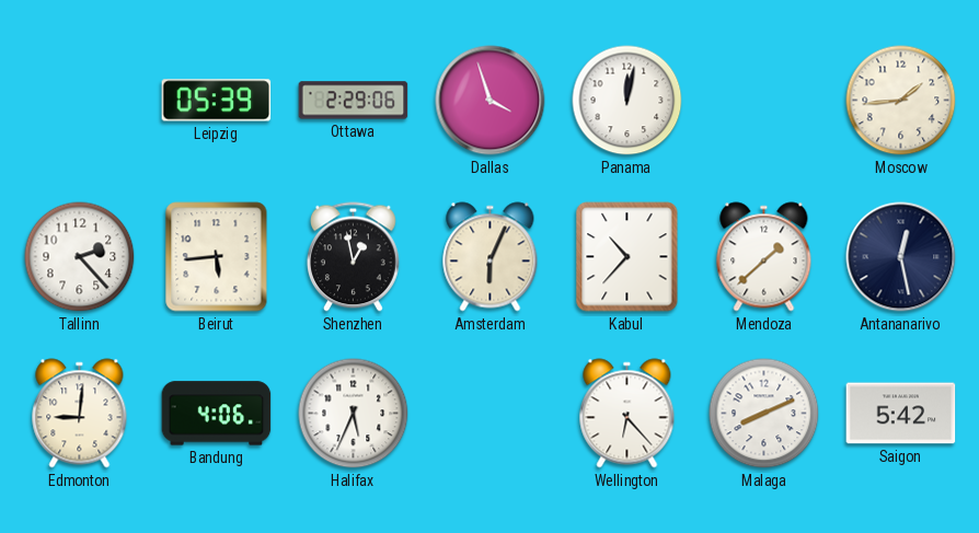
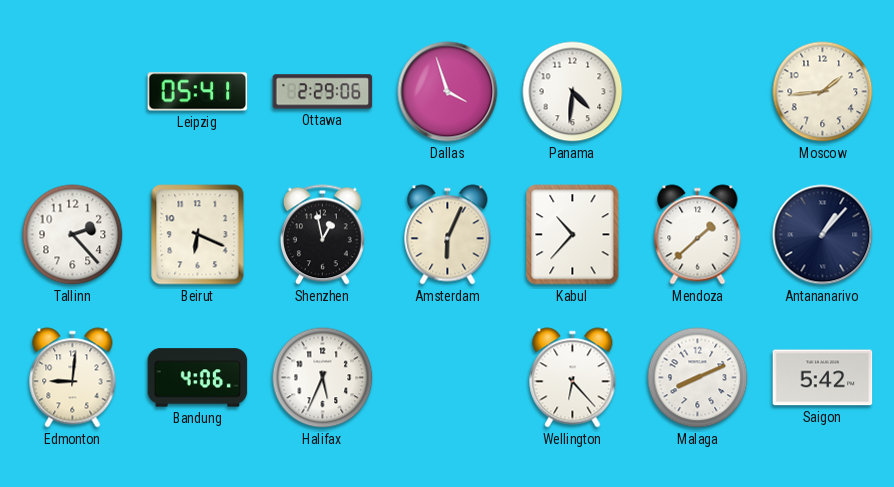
Leipzig: 05:39 -> 05:41
Panama: 12:02 -> 4:31
Beirut: 5:44 -> 6:19
Antananarivo: 12:28 -> 1:07
